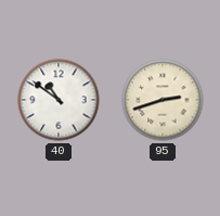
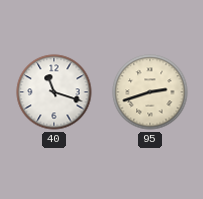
40: 10:51 -> 11:18
